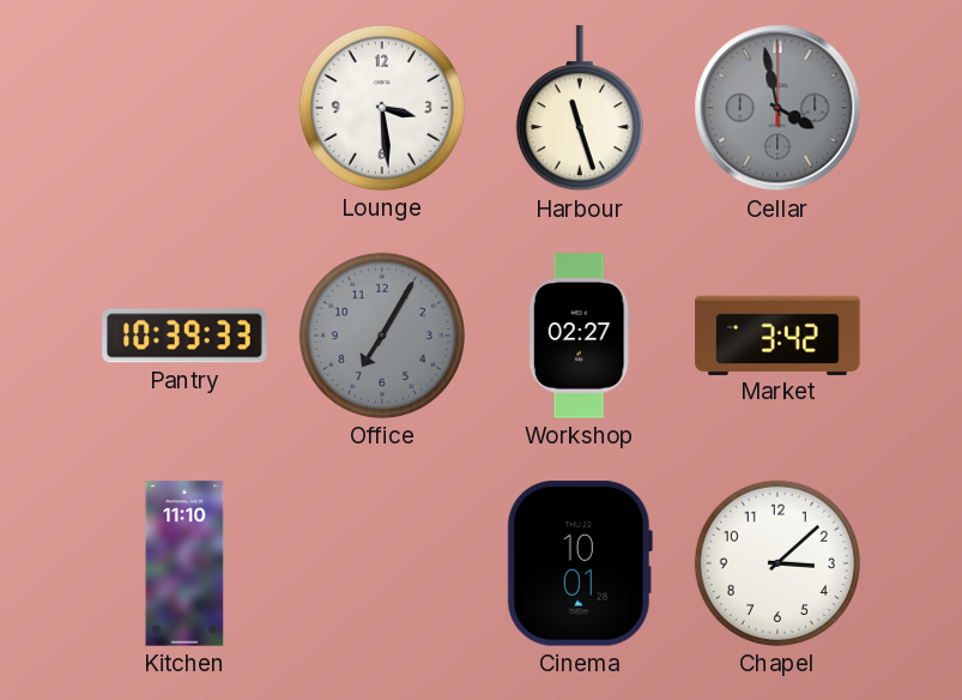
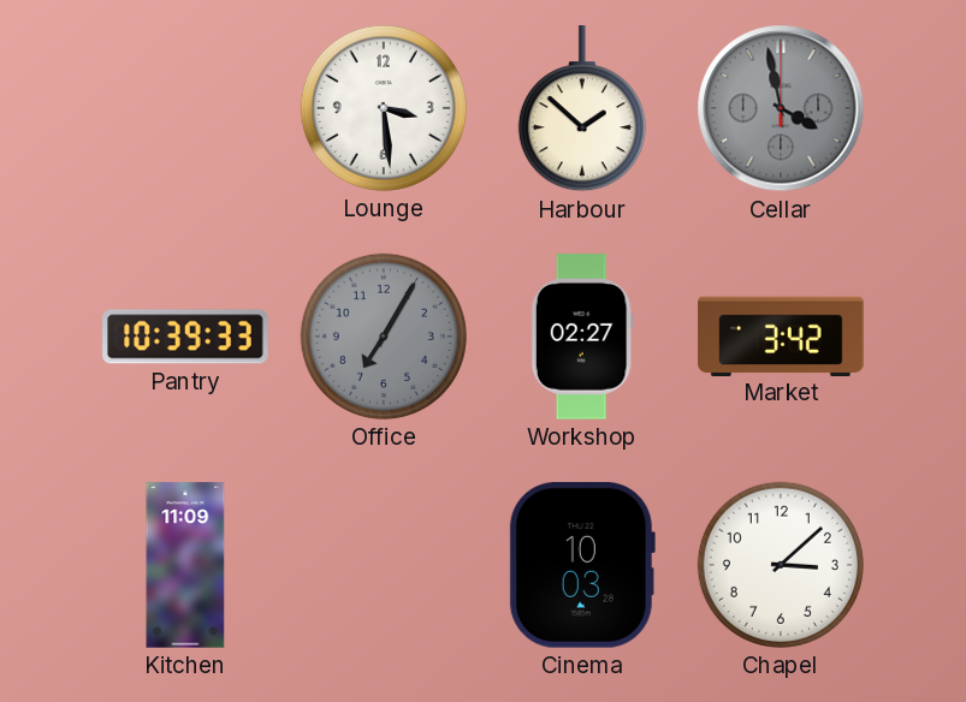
Harbour: 11:27 -> 1:52
Kitchen: 11:10 -> 11:09
Cinema: 10:01 -> 10:03
